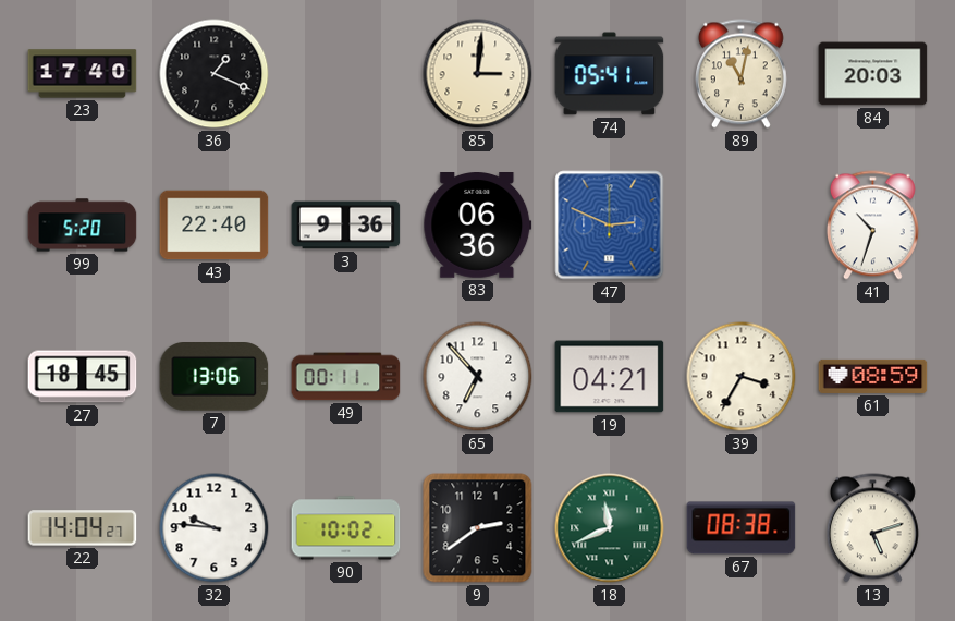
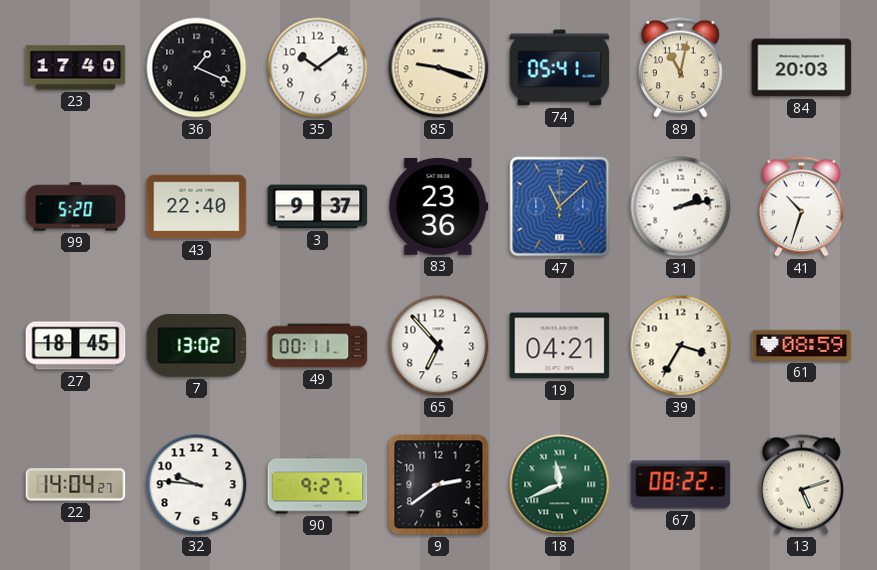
35: none -> 10:09
85: 3:01 -> 9:18
3: 9:36 -> 9:37
83: 06:36 -> 23:36
47: 2:49 -> 11:08
31: none -> 2:13
7: 13:06 -> 13:02
90: 10:02 -> 9:27
67: 08:38 -> 08:22
